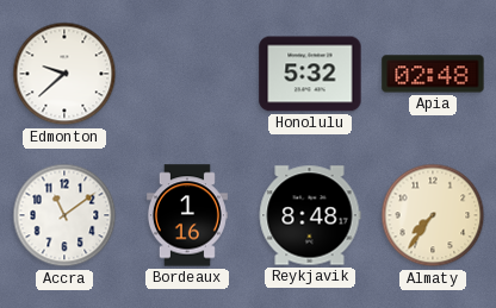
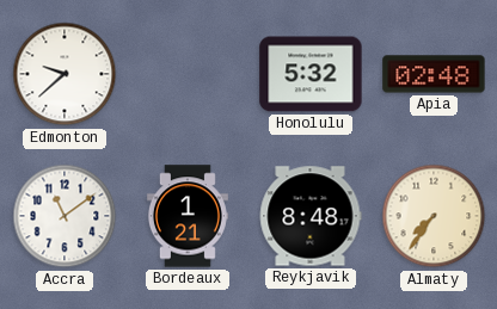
Bordeaux: 1:16 -> 1:21
